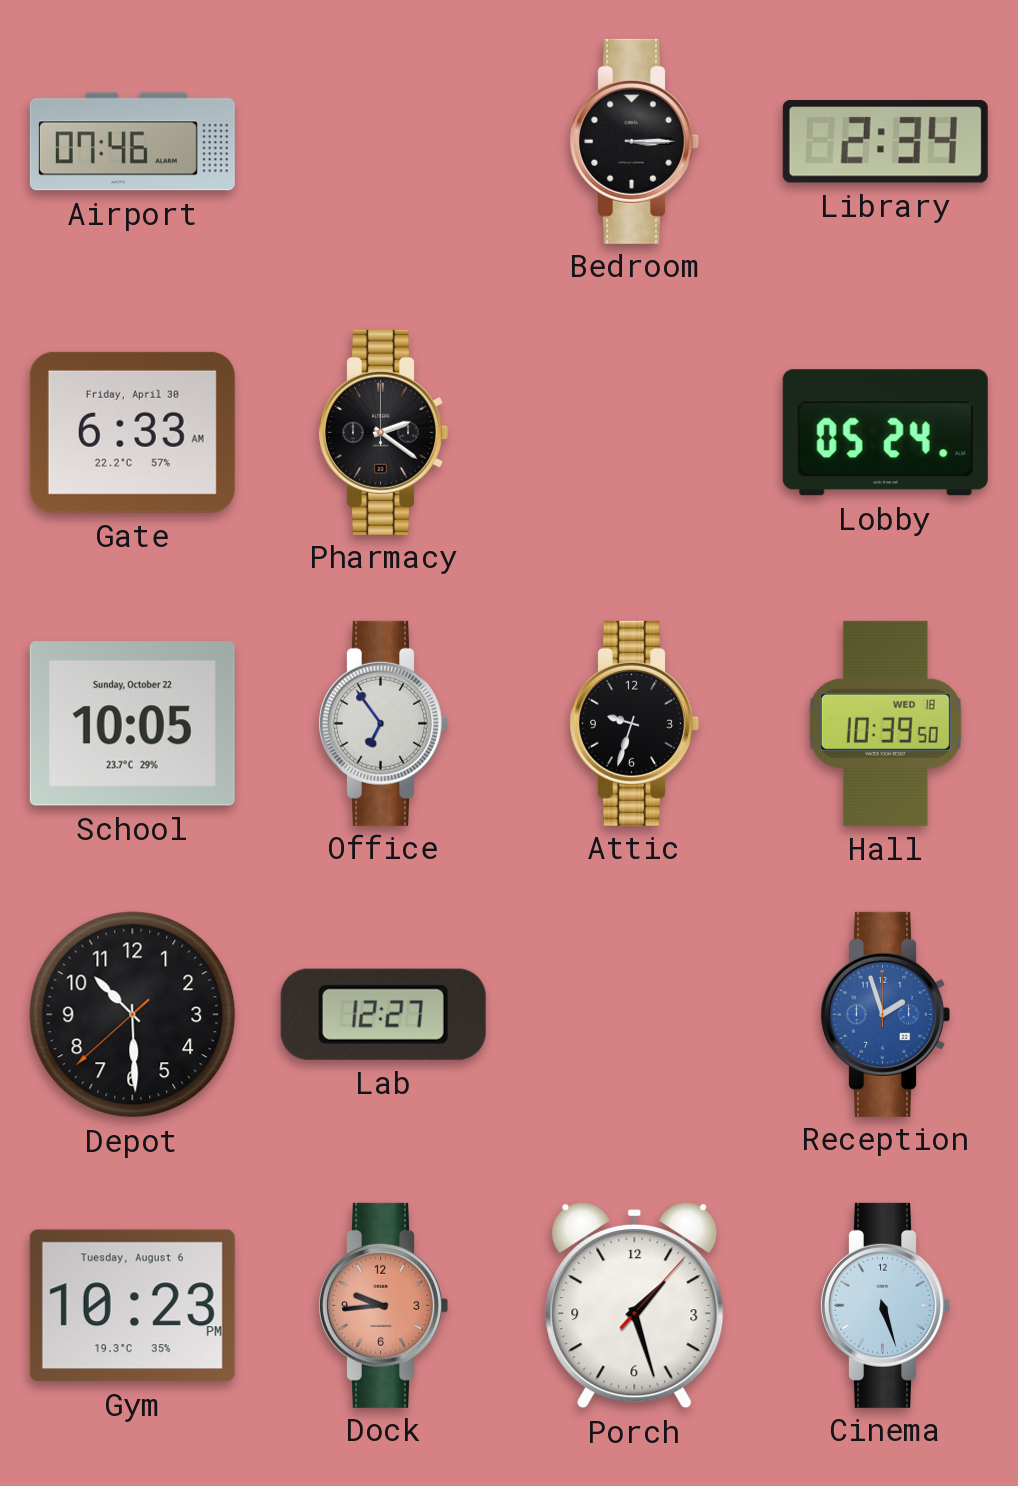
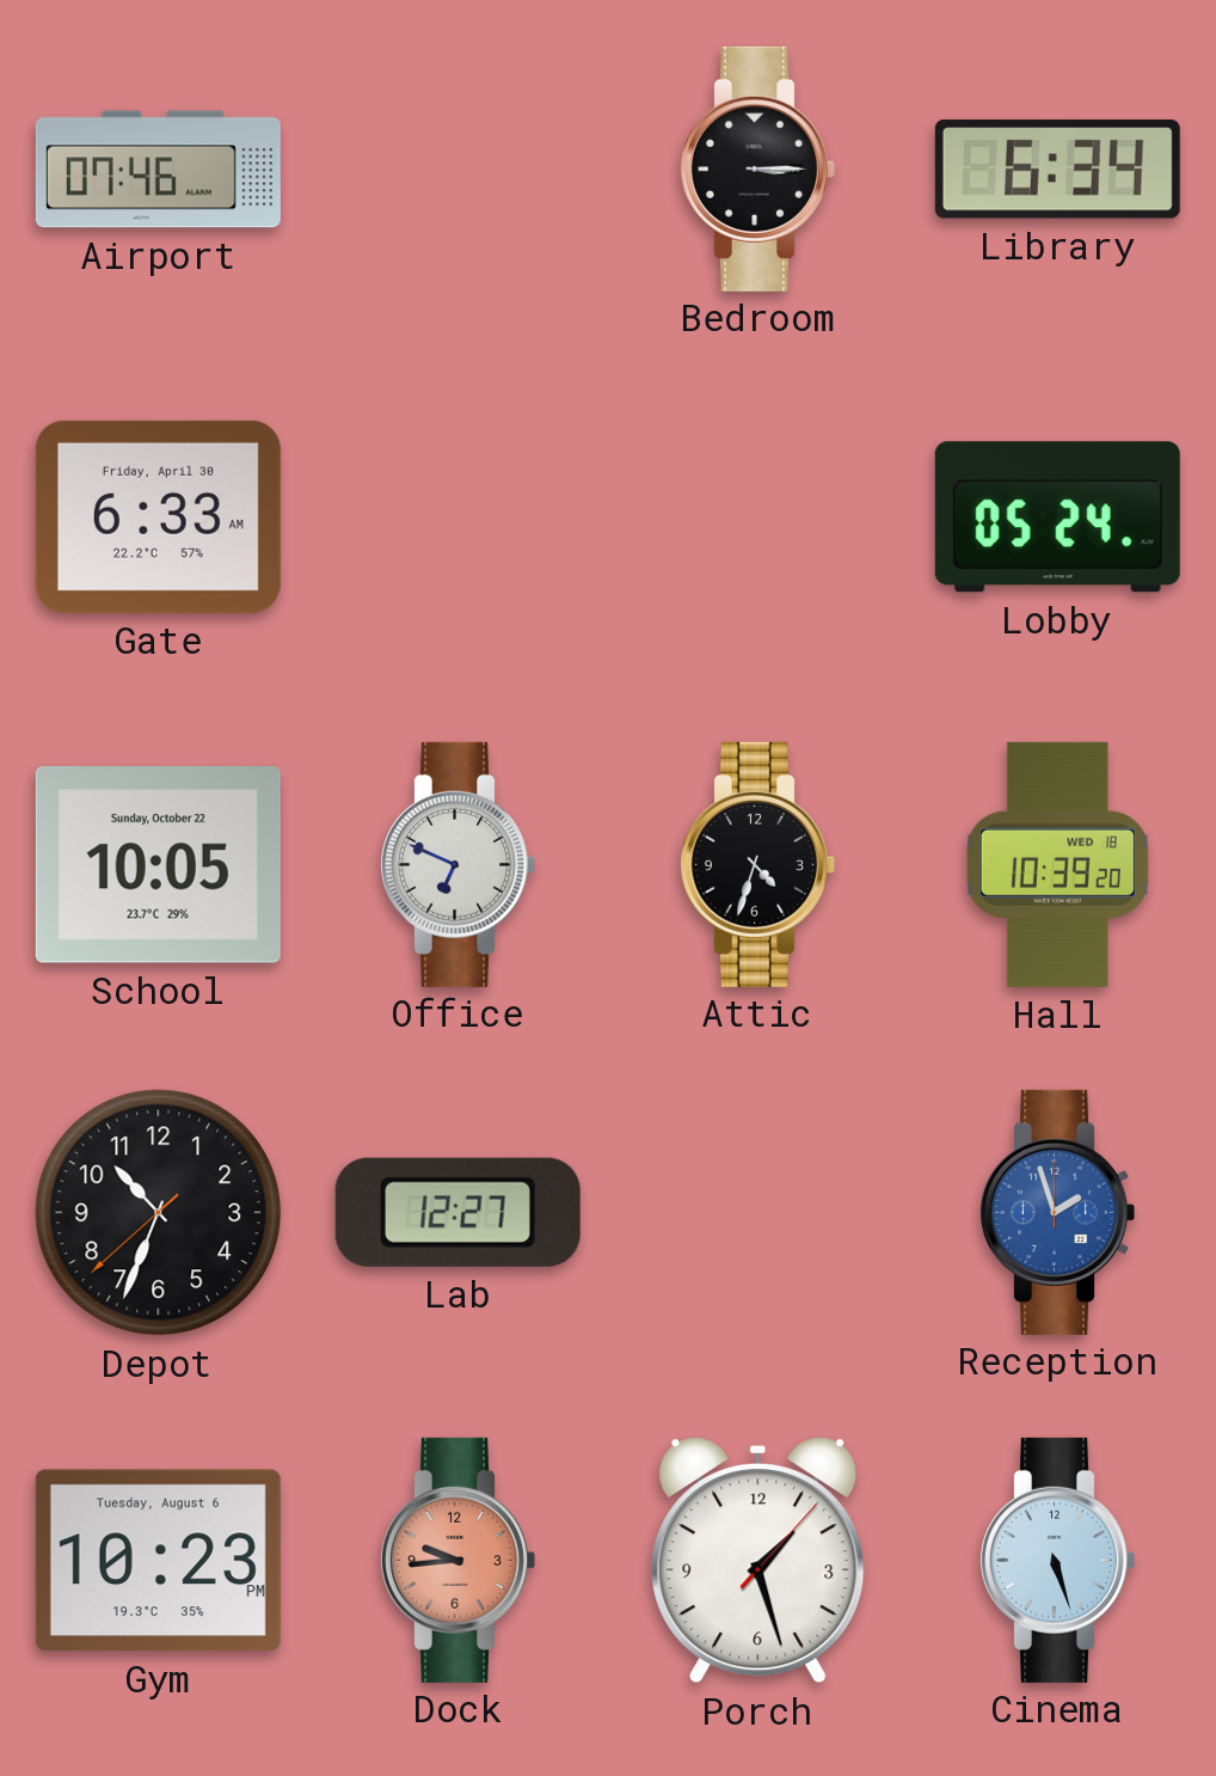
Library: 2:34 -> 6:34
Pharmacy: 2:21 -> none
Office: 6:54 -> 6:49
Attic: 9:33 -> 4:33
Hall: 10:39:50 -> 10:39:20
Depot: 10:29 -> 10:33
